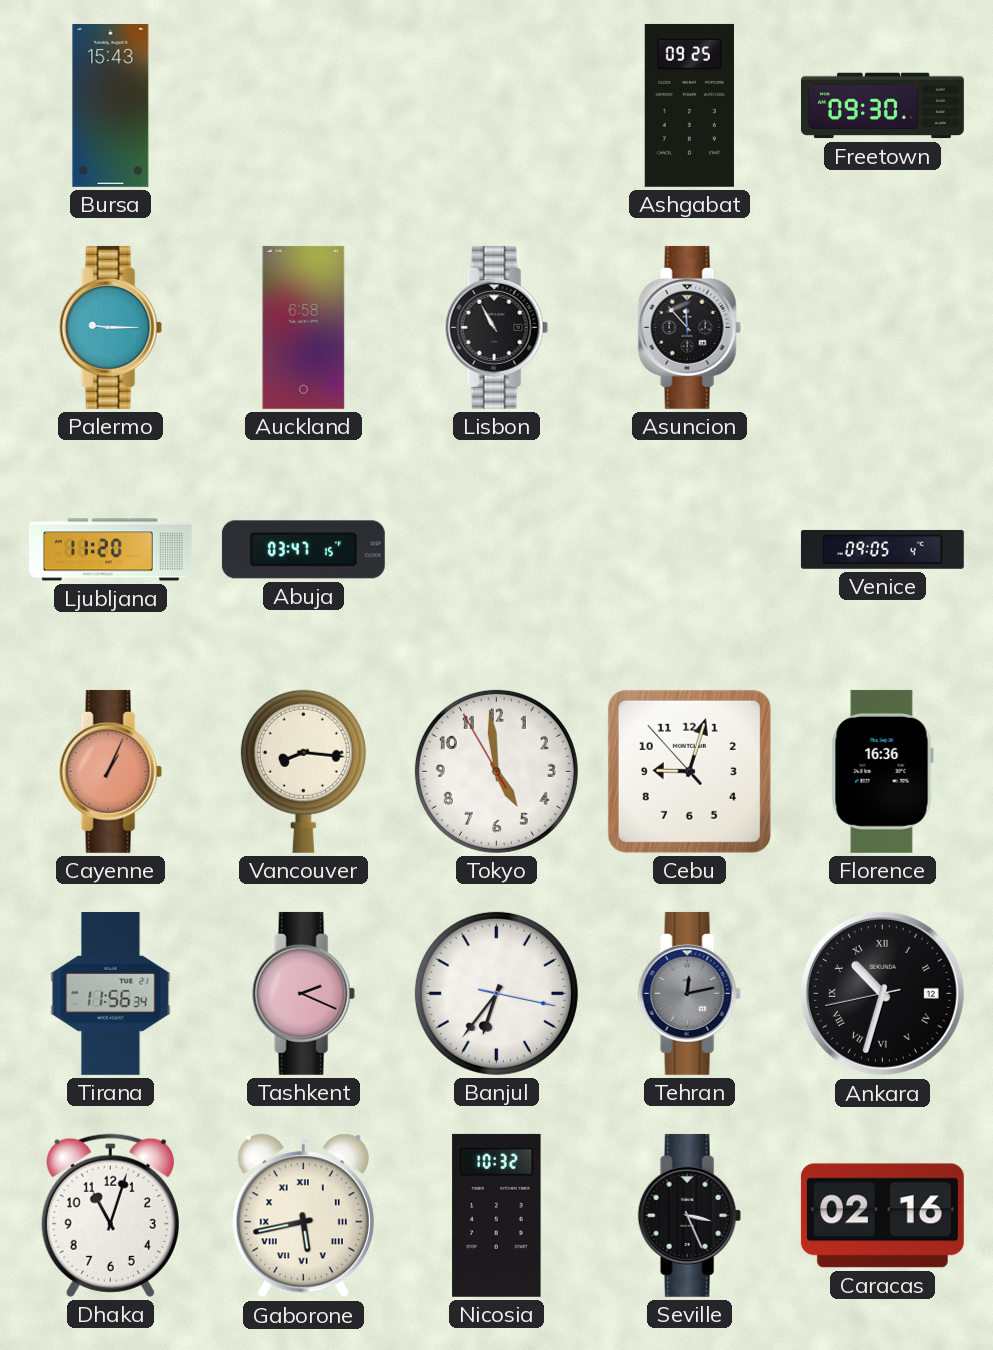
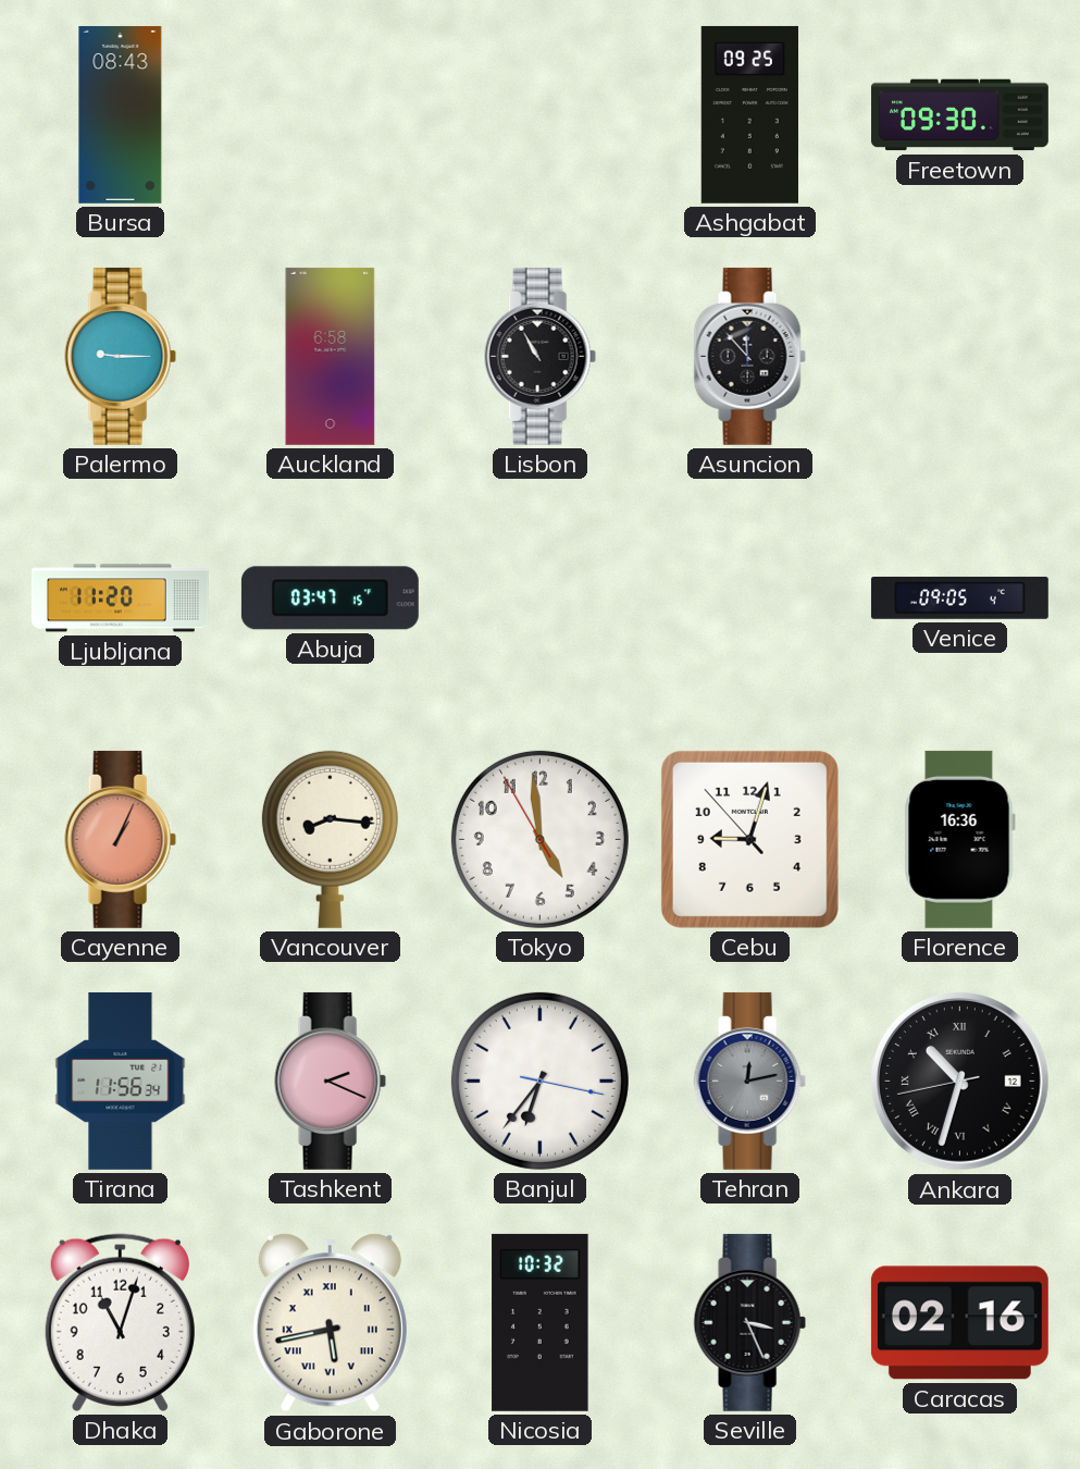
Bursa: 15:43 -> 08:43
